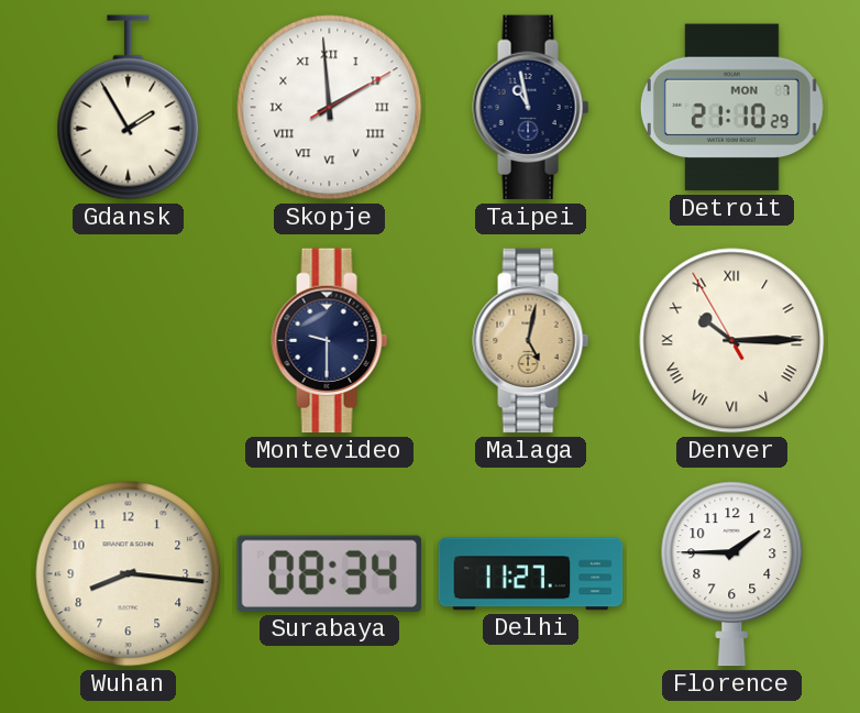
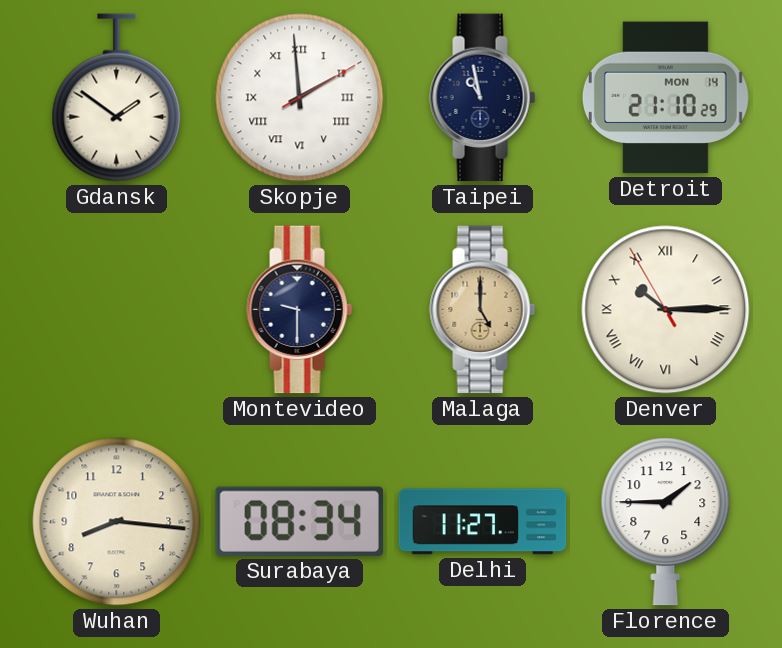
Gdansk: 1:55 -> 1:51
Detroit date: MON 7 -> MON 14
Malaga: 5:02 -> 5:00
